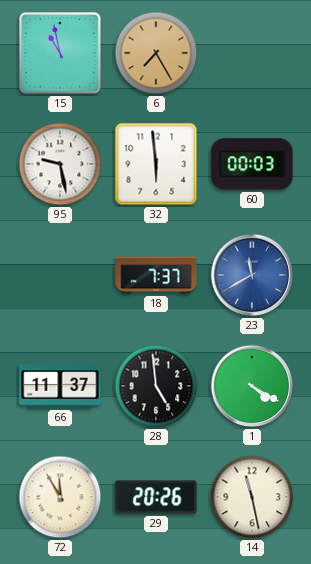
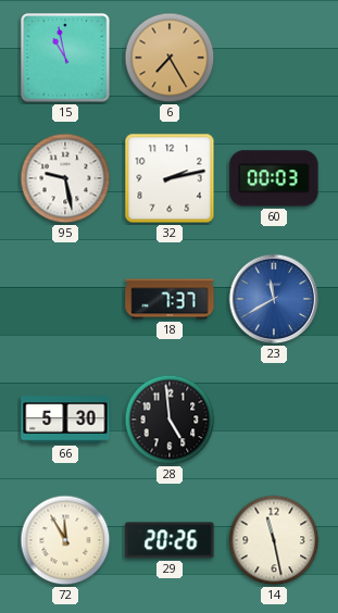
32: 5:59 -> 2:13
66: 11:37 -> 5:30
1: 4:20 -> none
